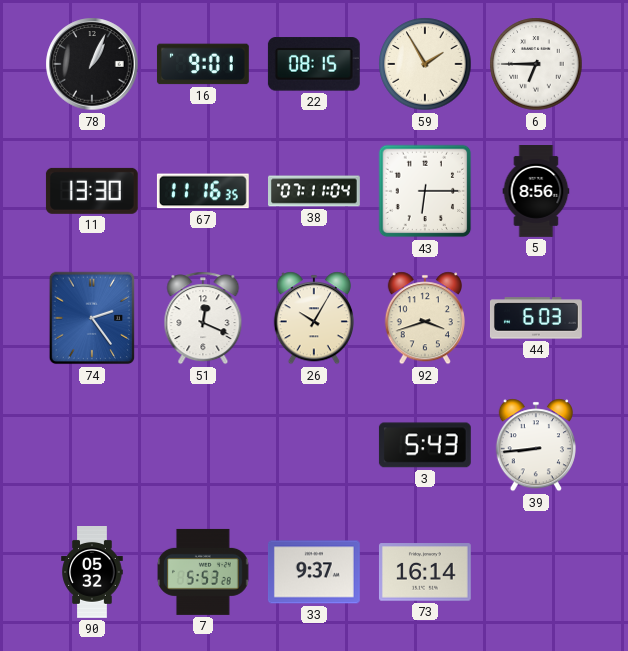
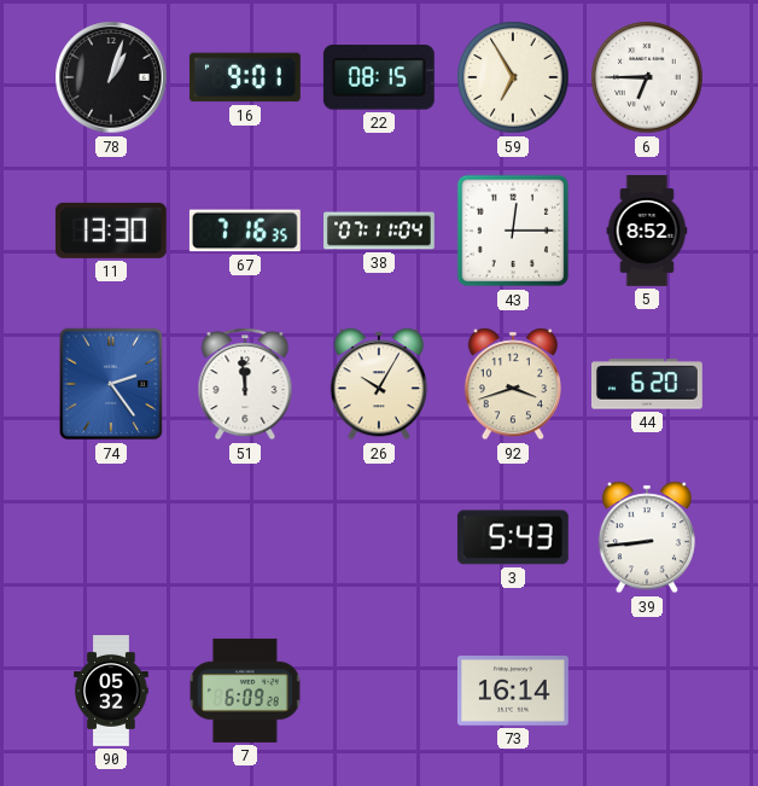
78: 1:04 -> 1:03
59: 1:55 -> 6:55
67: 11:16 -> 7:16
43: 6:15 -> 12:15
5: 8:56 -> 8:52
51: 12:19 -> 11:59
44: 6:03 -> 6:20
7: 5:53 -> 6:09
33: 9:37 -> none
